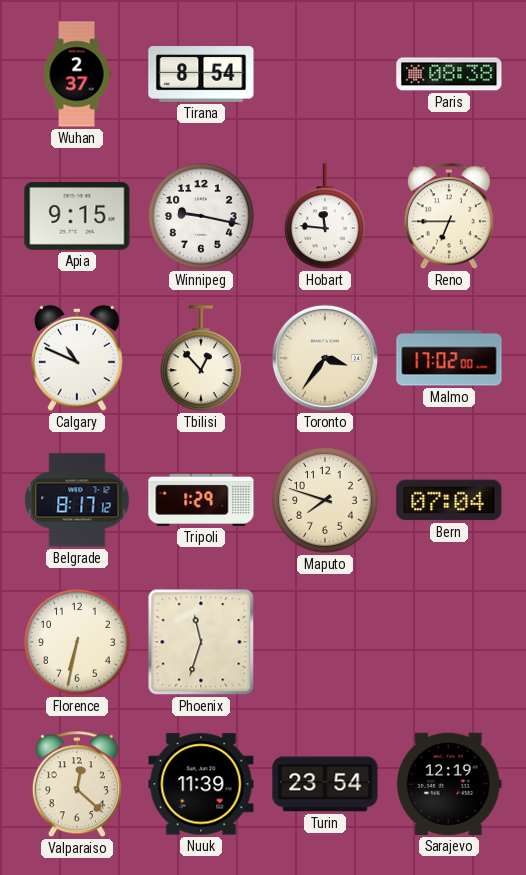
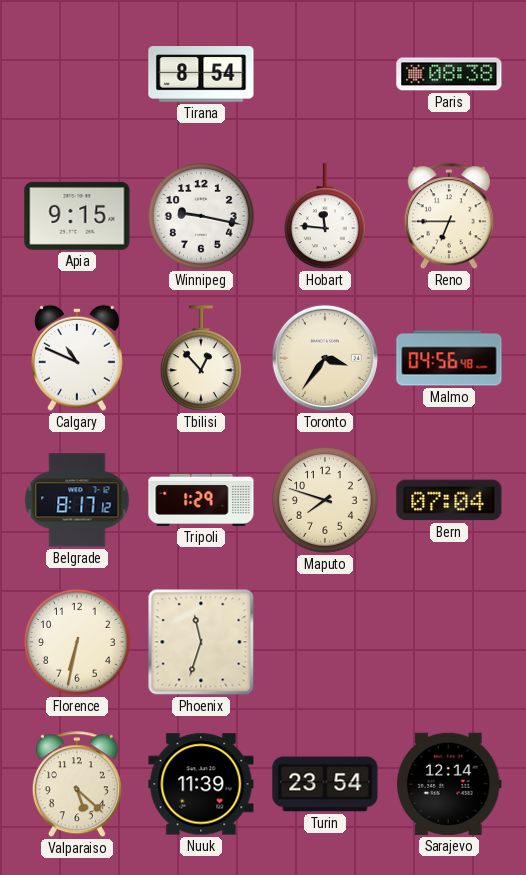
Wuhan: 2:37 -> none
Malmo: 17:02 -> 04:56
Valparaiso: 12:22 -> 5:22
Sarajevo: 12:19 -> 12:14
